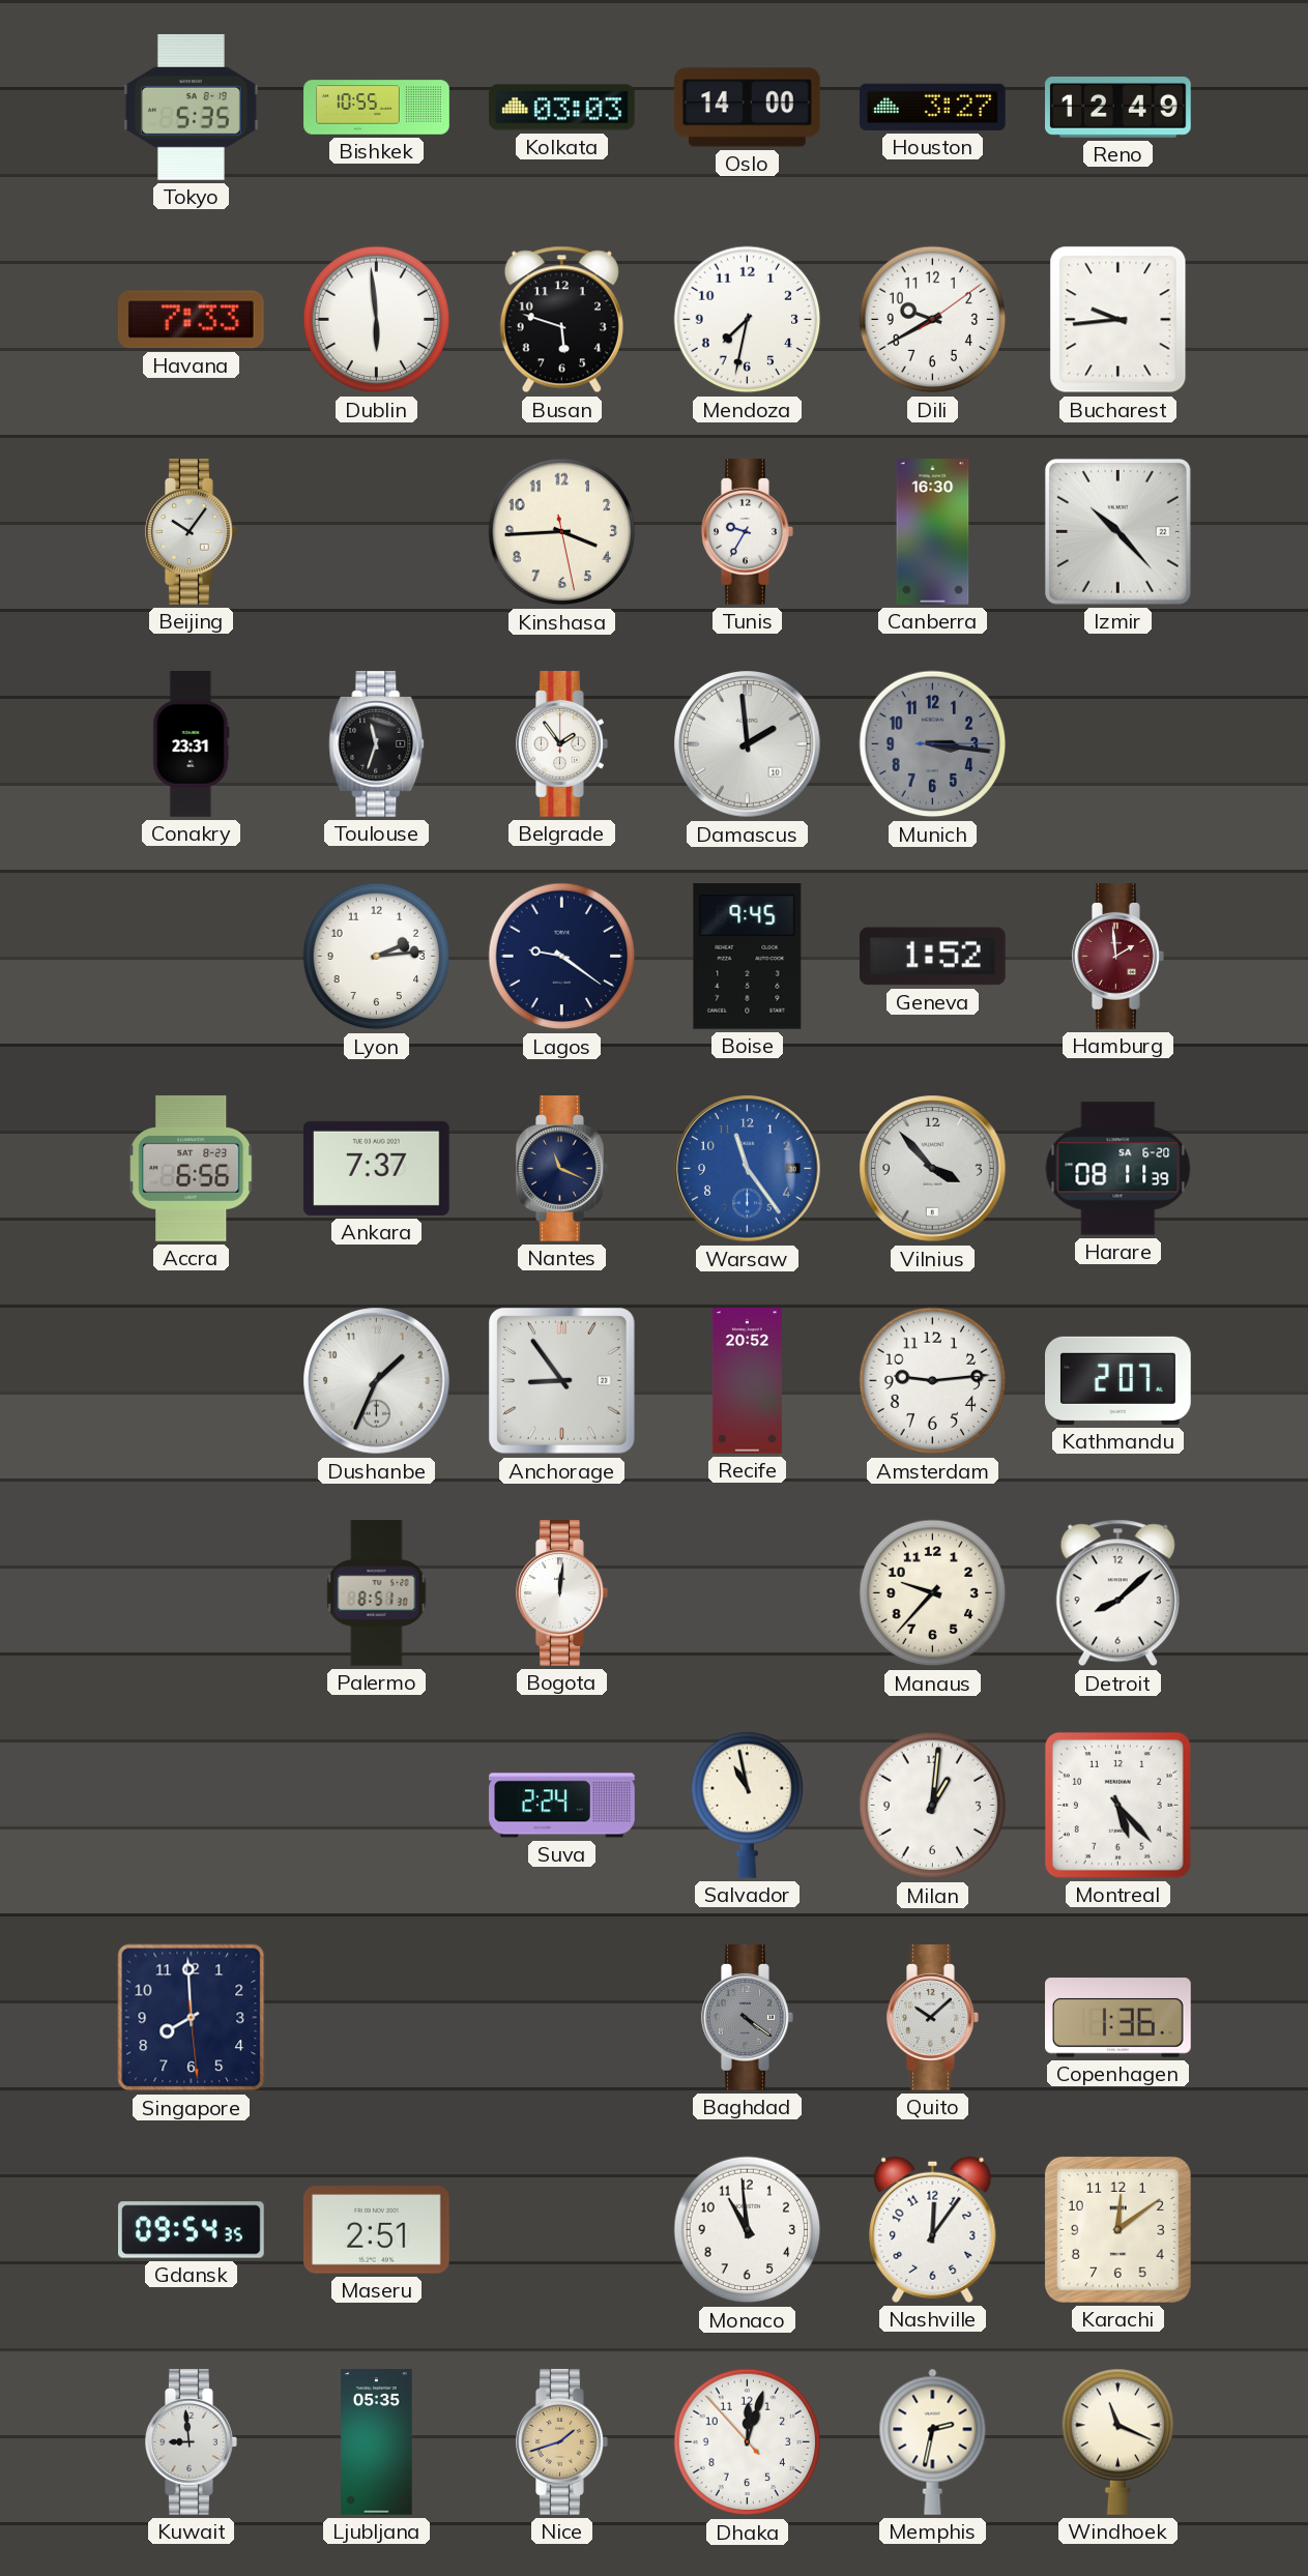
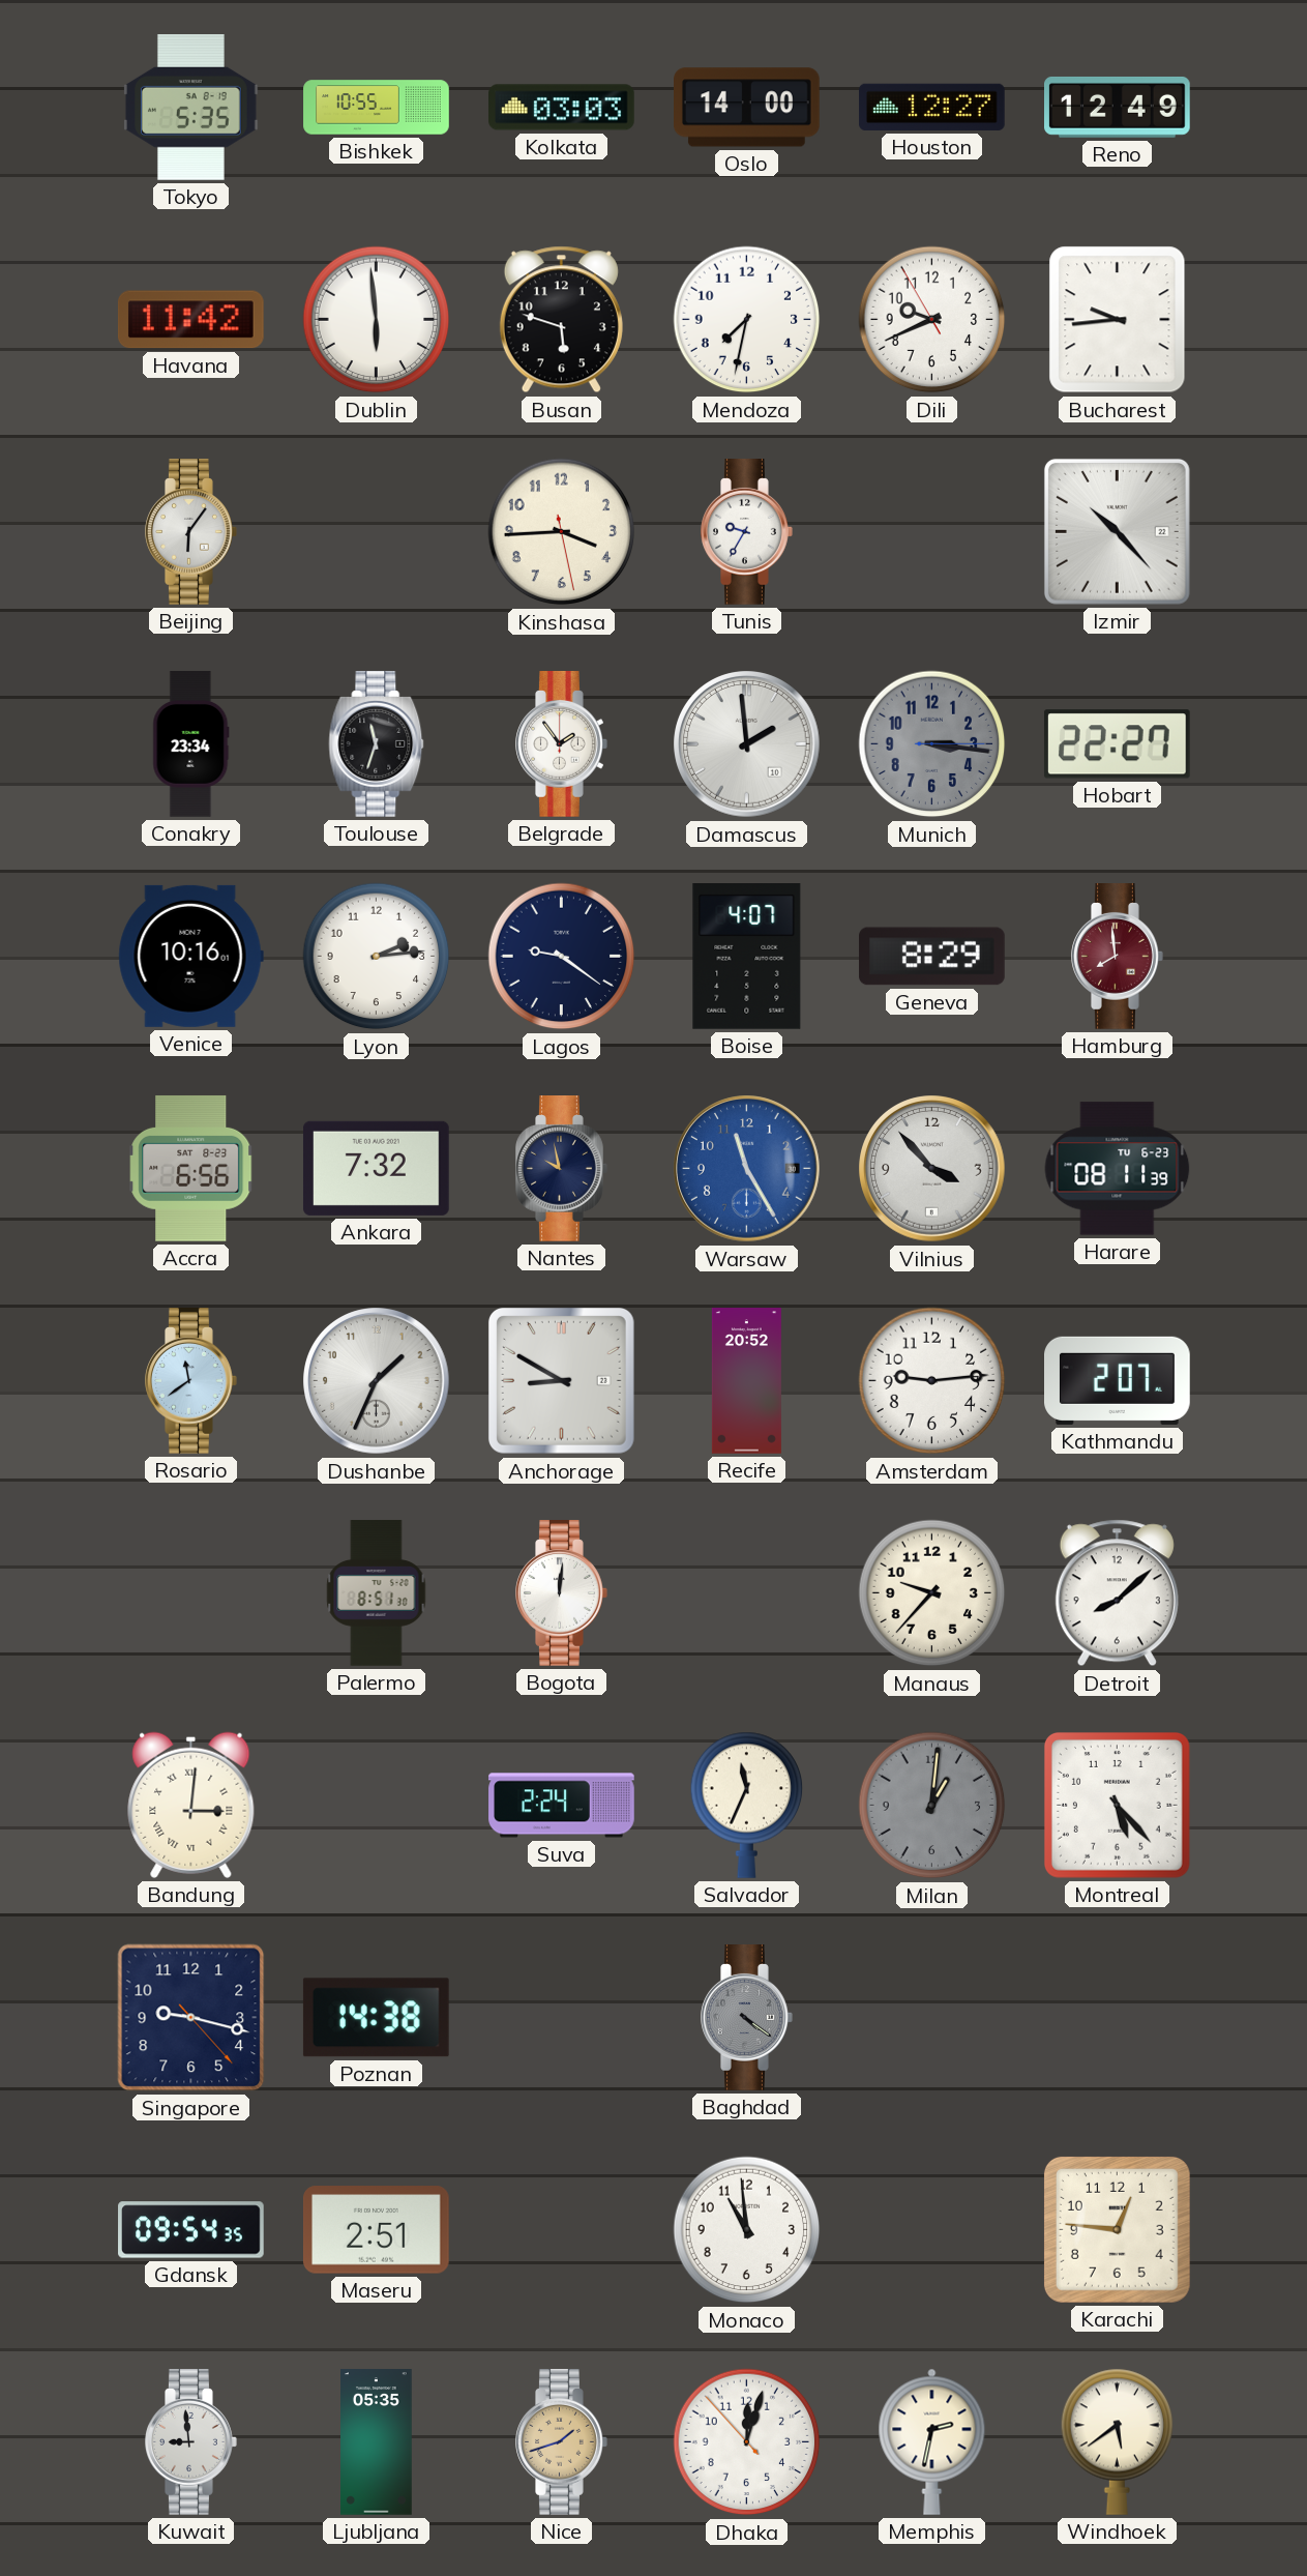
Houston: 3:27 -> 12:27
Havana: 7:33 -> 11:42
Dili: 9:40:09 -> 9:40:55
Beijing: 10:06 -> 6:06
Canberra: 16:30 -> none
Conakry: 23:31 -> 23:34
Hobart: none -> 22:27
Venice: none -> 10:16
Boise: 9:45 -> 4:07
Geneva: 1:52 -> 8:29
Hamburg: 1:59 -> 7:59
Ankara: 7:37 -> 7:32
Nantes: 11:19 -> 9:58
Warsaw: 11:24 -> 11:25
Harare date: SA 6-20 -> TU 6-23
Rosario: none -> 11:39
Anchorage: 8:54 -> 8:50
Bandung: none -> 3:01
Salvador: 10:58 -> 11:34
Milan dial: white -> grey
Singapore: 7:59 -> 9:17
Poznan: none -> 14:38
Quito: 10:08 -> none
Copenhagen: 1:36 -> none
Nashville: 12:06 -> none
Karachi: 12:09 -> 12:46
Windhoek: 11:19 -> 5:39
